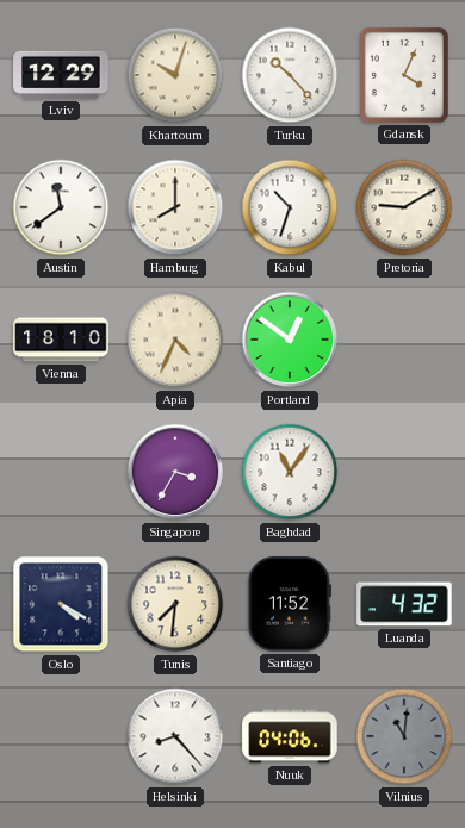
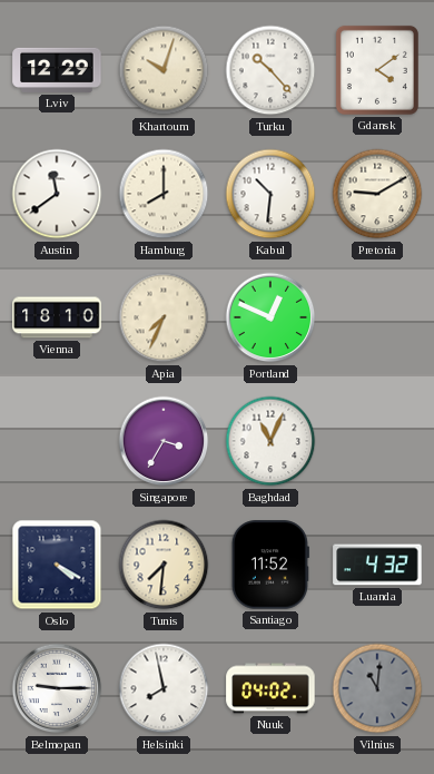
Gdansk: 4:04 -> 4:09
Kabul: 10:33 -> 10:31
Apia: 4:34 -> 7:34
Portland: 12:51 -> 12:49
Baghdad: 11:06 -> 11:04
Belmopan: none -> 9:15
Helsinki: 8:23 -> 7:58
Nuuk: 04:06 -> 04:02
